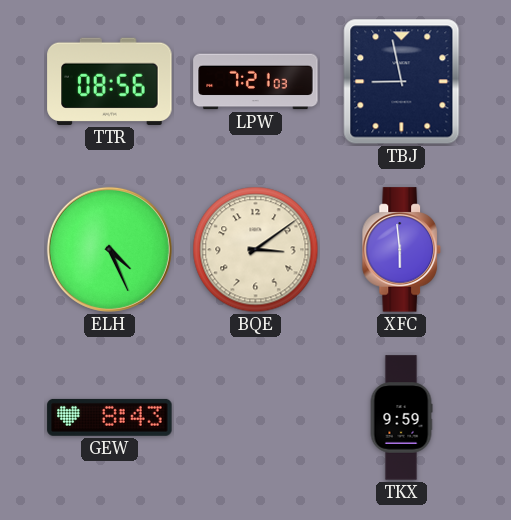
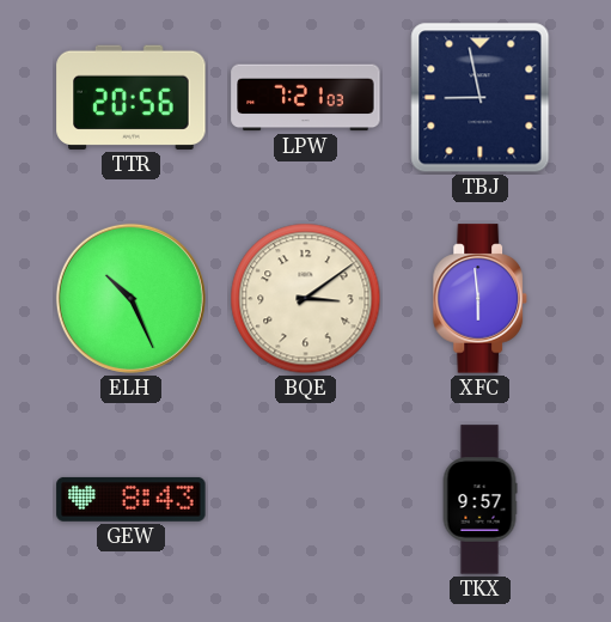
TTR: 08:56 -> 20:56
ELH: 4:26 -> 10:26
TKX: 9:59 -> 9:57
